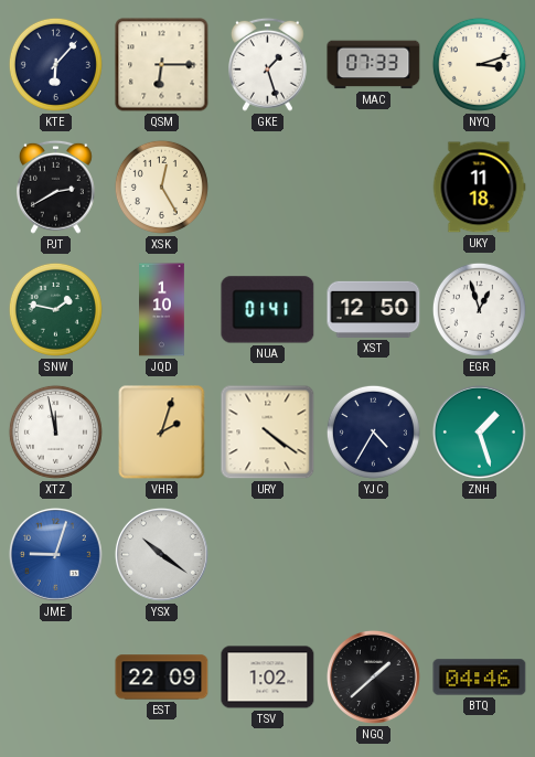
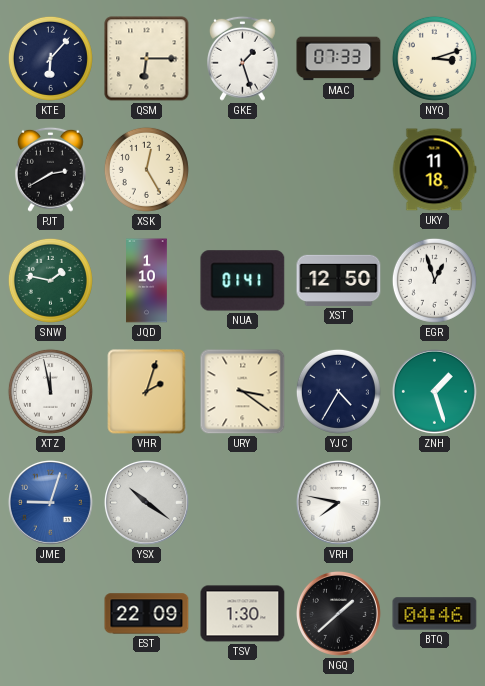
URY: 4:21 -> 3:21
VRH: none -> 7:47
TSV: 1:02 -> 1:30
